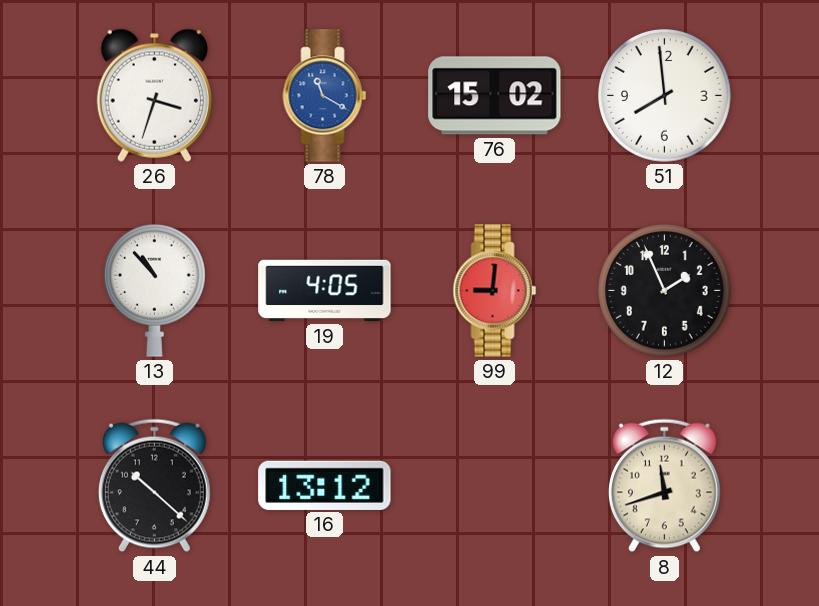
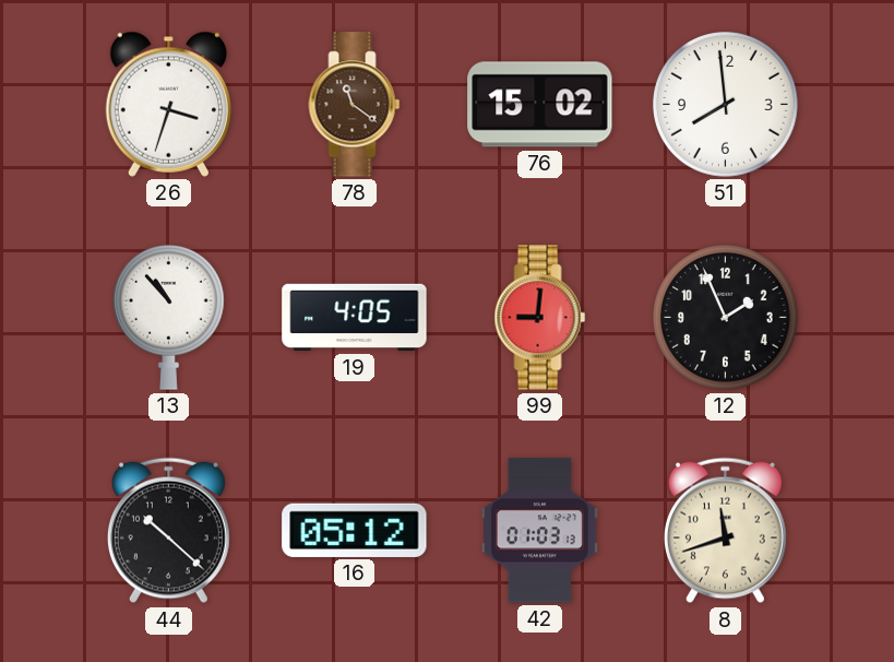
78: 11:20 -> 11:21
78 dial: blue -> brown
16: 13:12 -> 05:12
42: none -> 01:03
